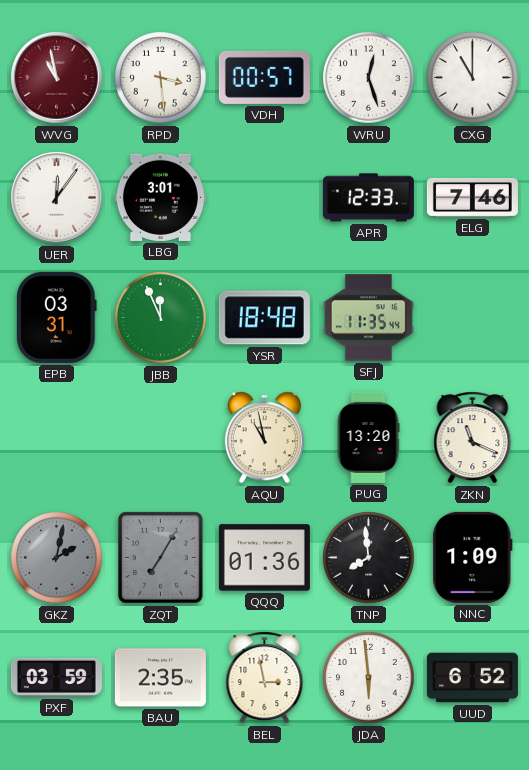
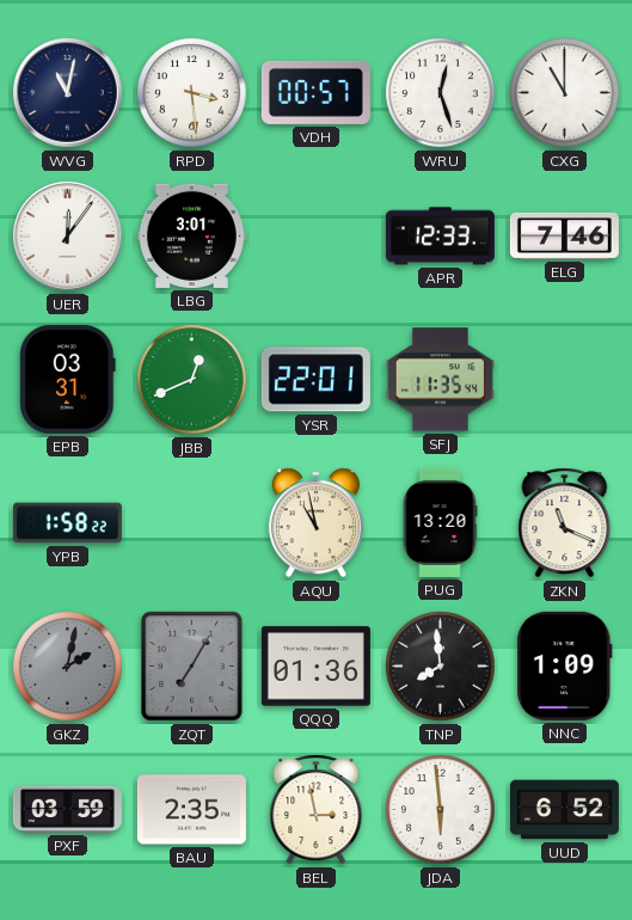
WVG: 10:58 -> 11:02
WVG dial: burgundy -> navy
JBB: 11:56 -> 12:41
YSR: 18:48 -> 22:01
YPB: none -> 1:58
